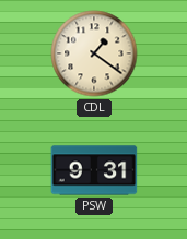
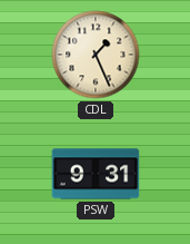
CDL: 1:21 -> 1:26
